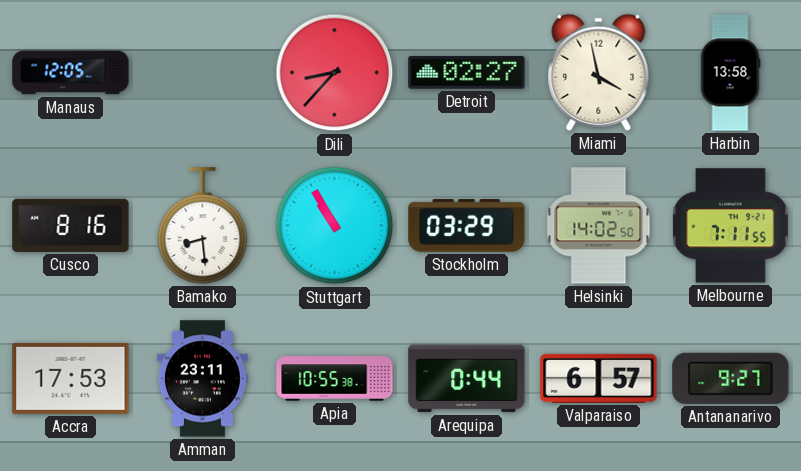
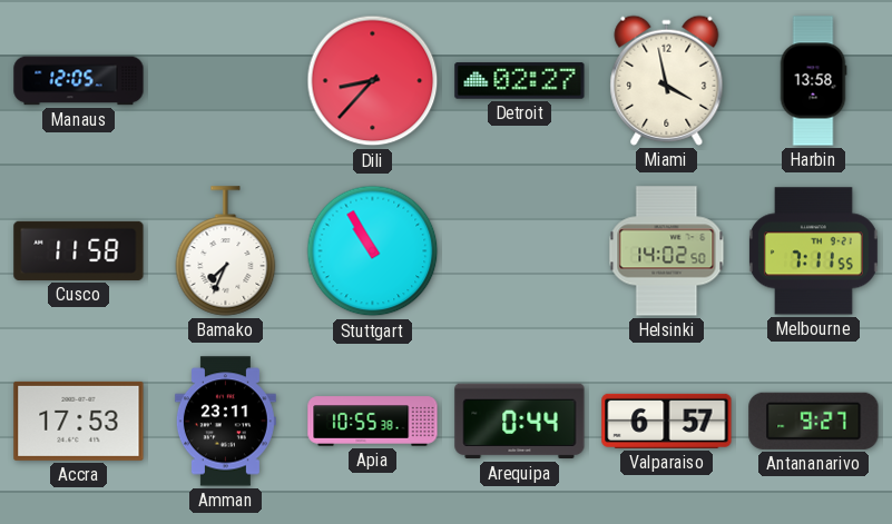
Cusco: 8:16 -> 11:58
Bamako: 8:29 -> 7:34
Stockholm: 03:29 -> none
